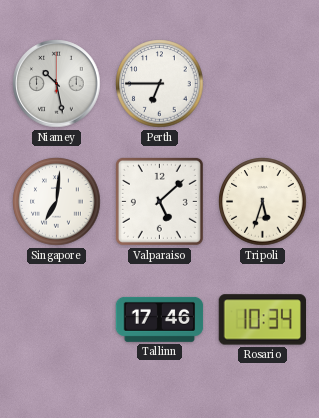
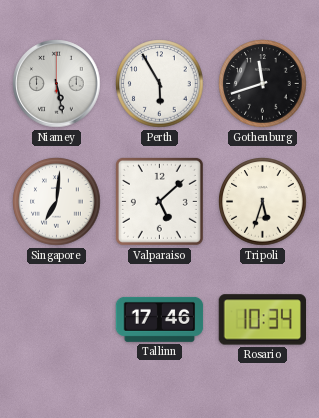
Niamey: 10:28 -> 5:28
Perth: 6:45 -> 5:55
Gothenburg: none -> 11:42
